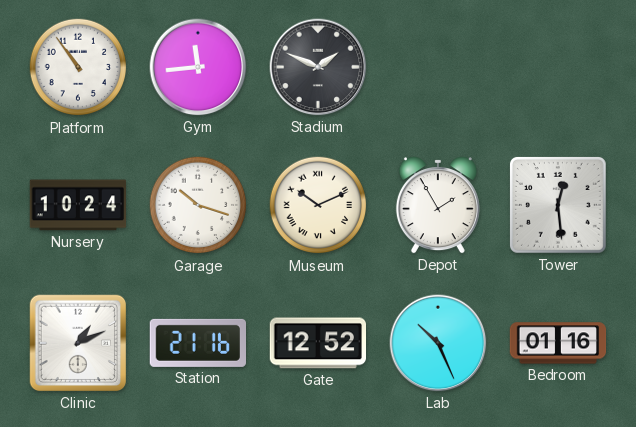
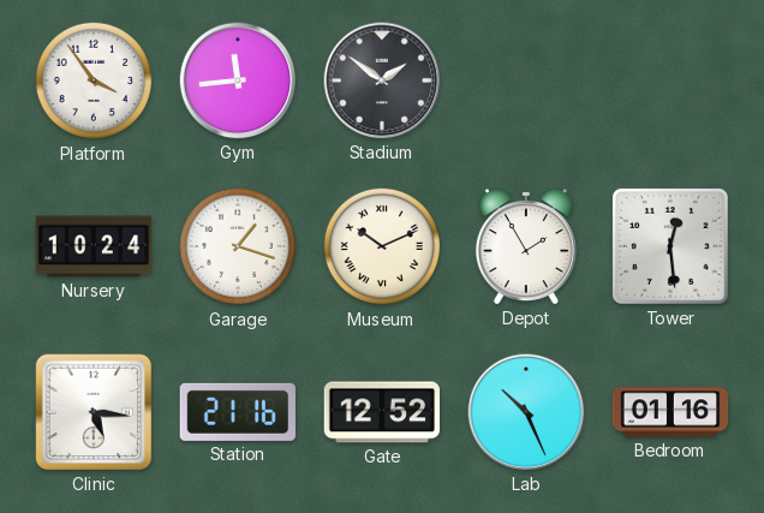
Platform: 10:54 -> 3:54
Stadium: 1:49 -> 1:51
Garage: 10:18 -> 1:18
Clinic: 1:11 -> 5:16
